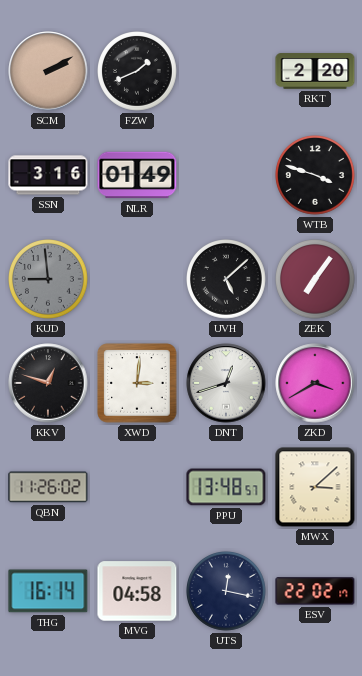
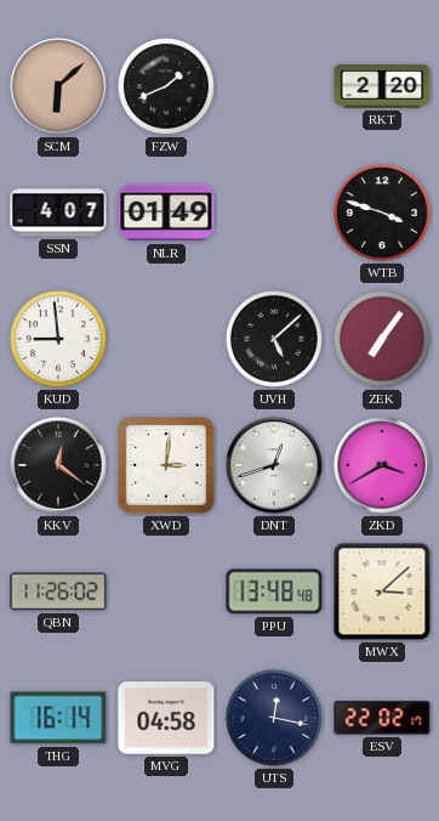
SCM: 2:10 -> 6:08
SSN: 3:16 -> 4:07
KUD dial: grey -> white
KKV: 12:48 -> 12:21
PPU: 13:48:57 -> 13:48:48
